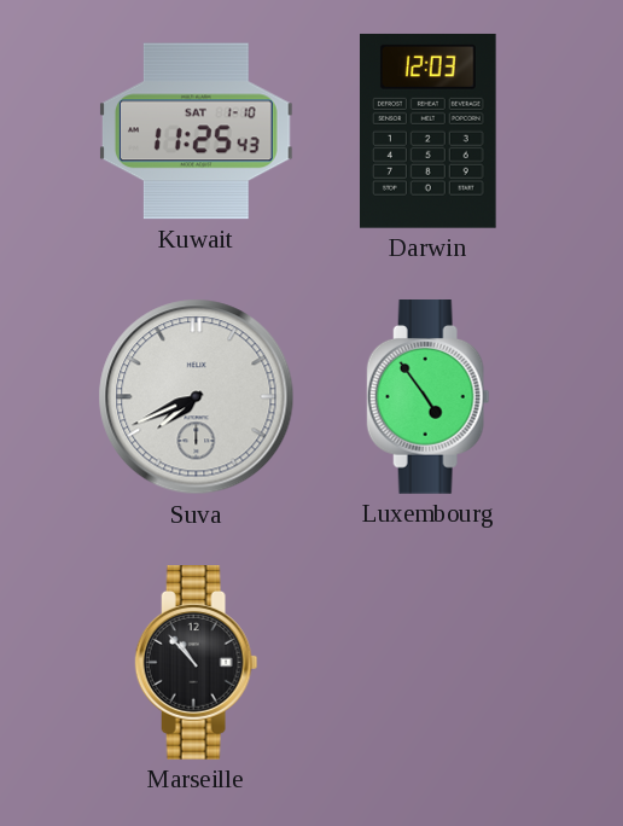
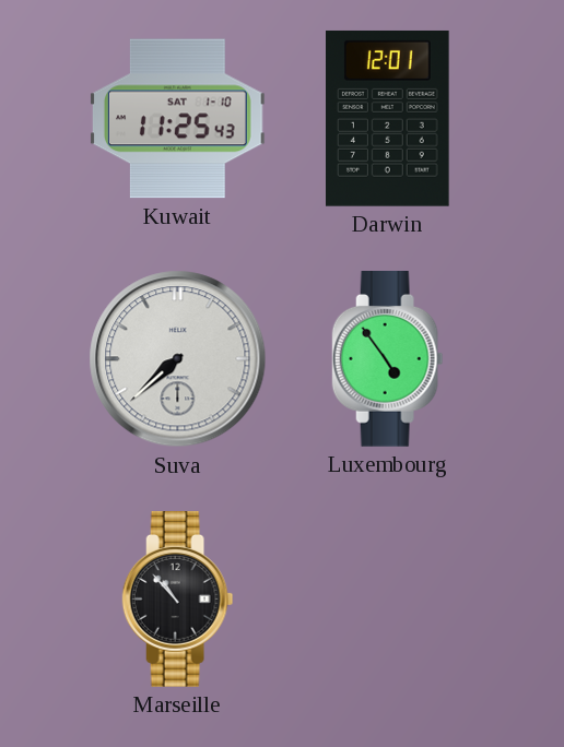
Darwin: 12:03 -> 12:01
Suva: 7:41 -> 7:38
